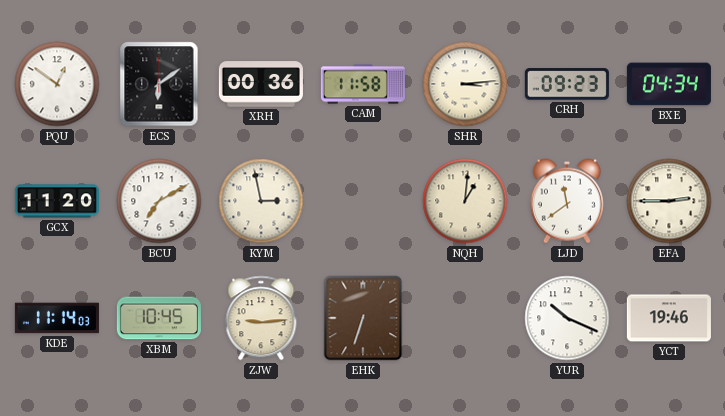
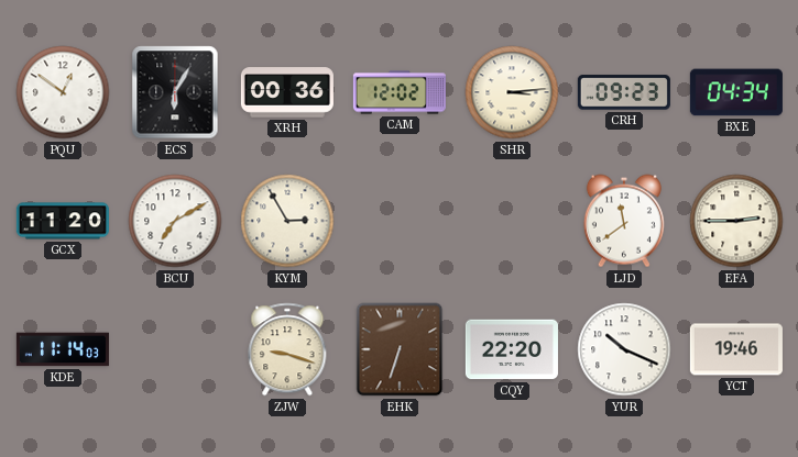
ECS: 6:09 -> 6:05
CAM: 11:58 -> 12:02
KYM: 2:58 -> 2:55
NQH: 1:01 -> none
XBM: 10:45 -> none
ZJW: 9:14 -> 9:18
CQY: none -> 22:20
